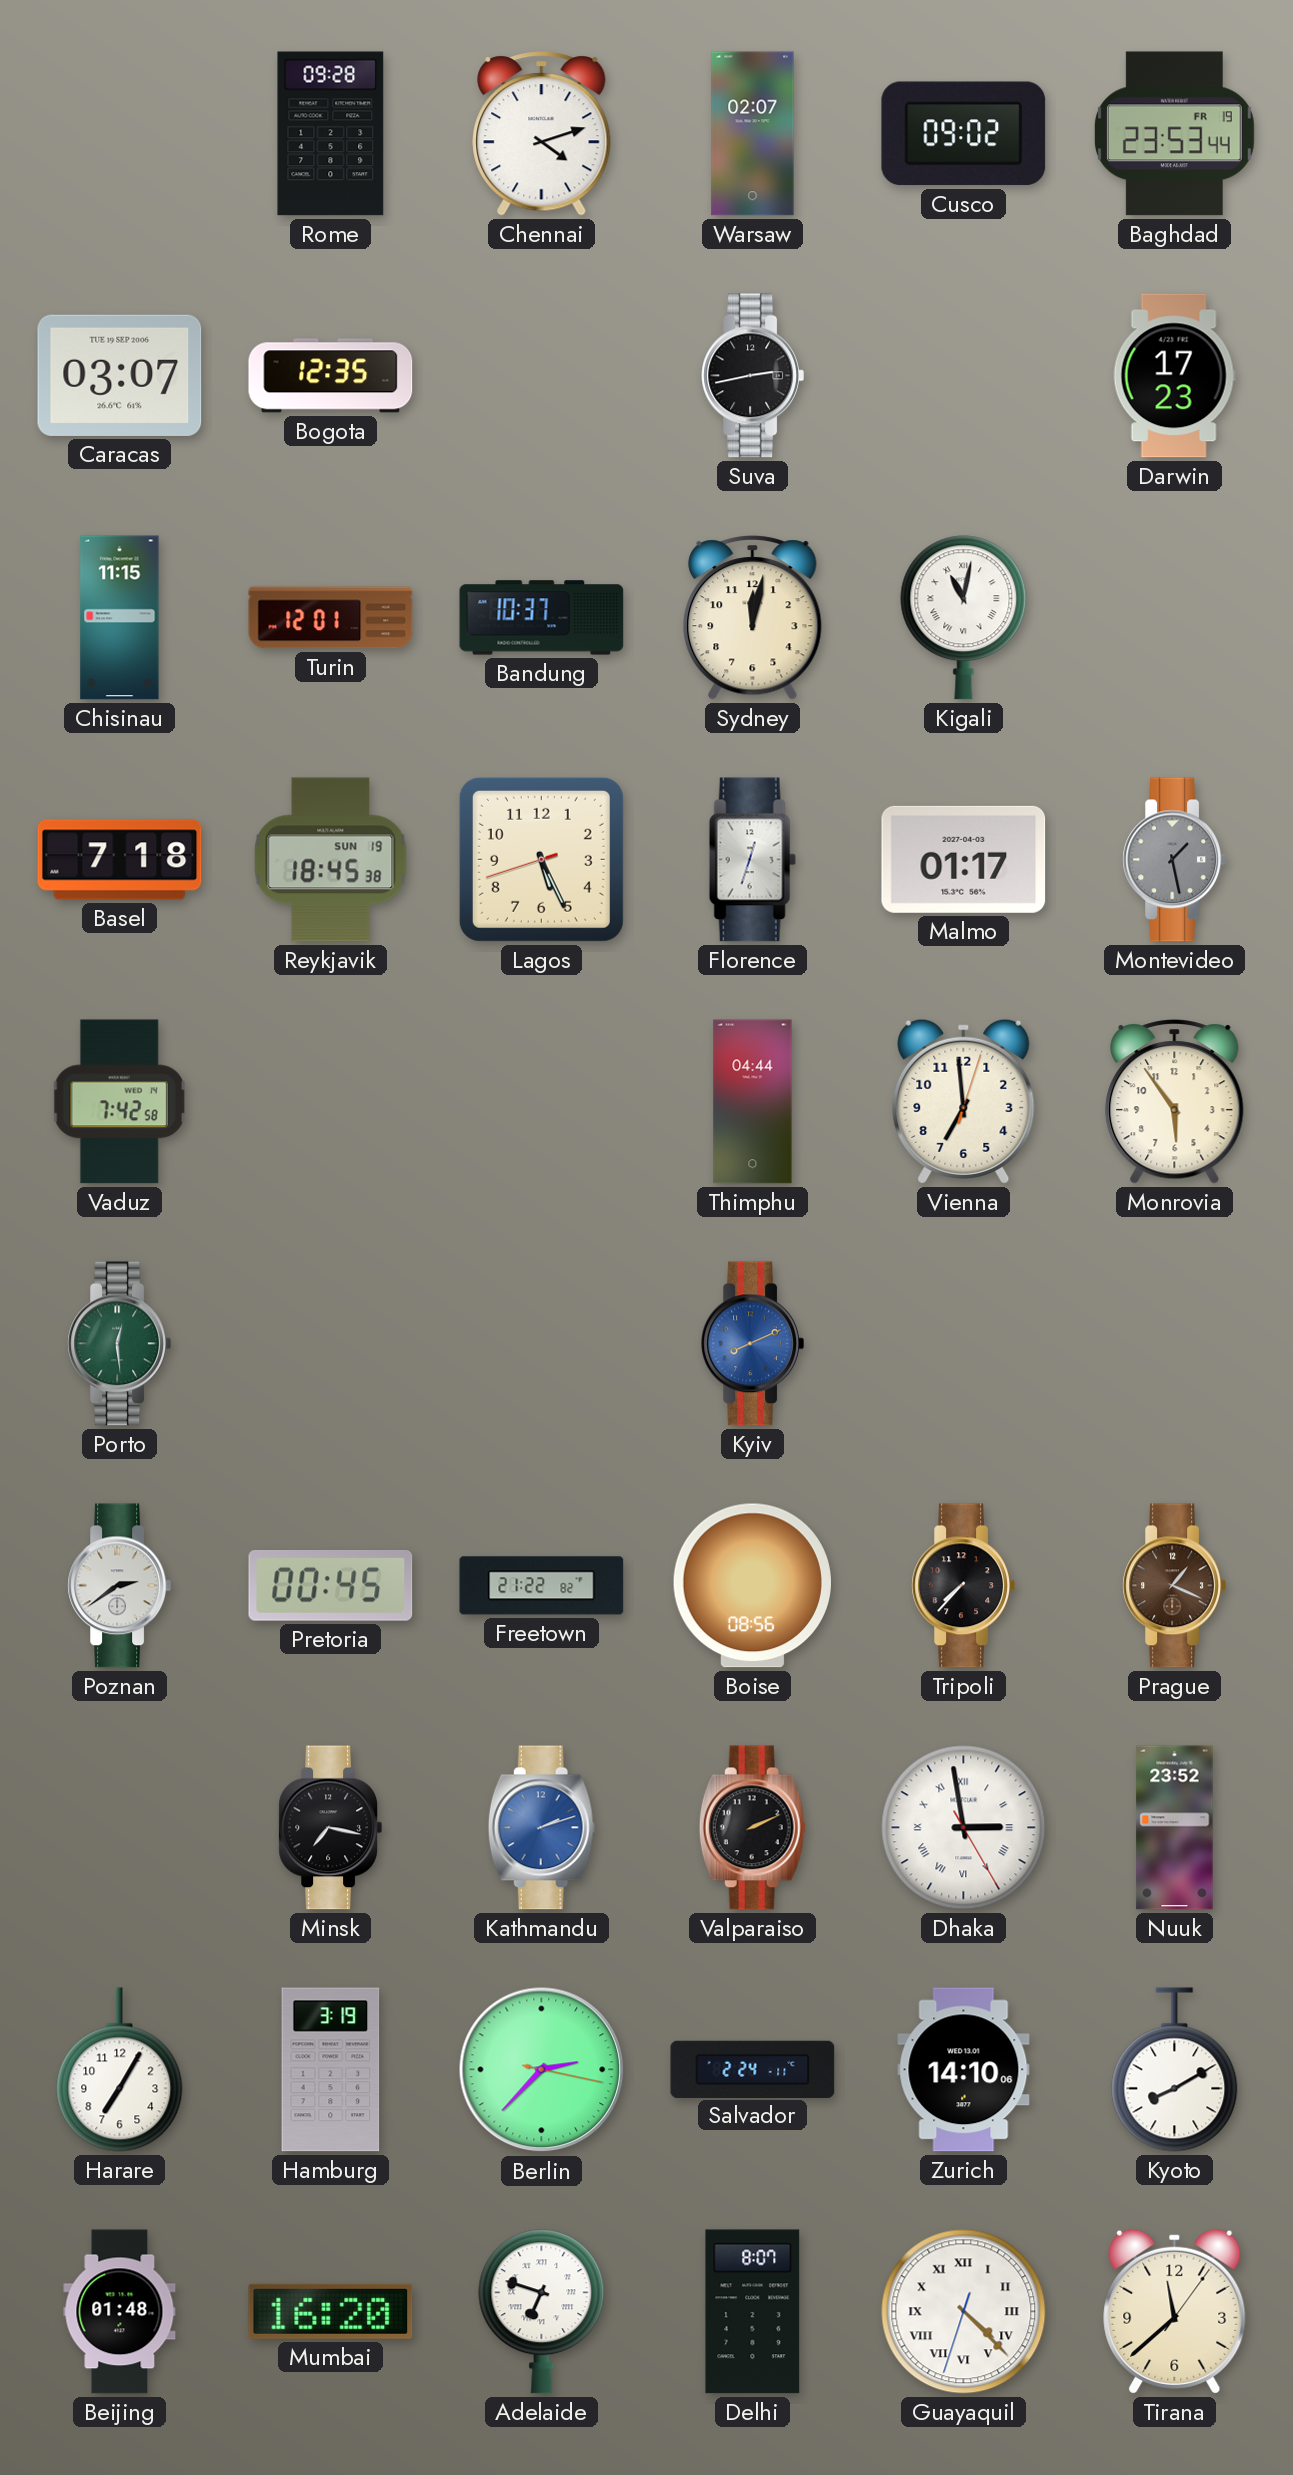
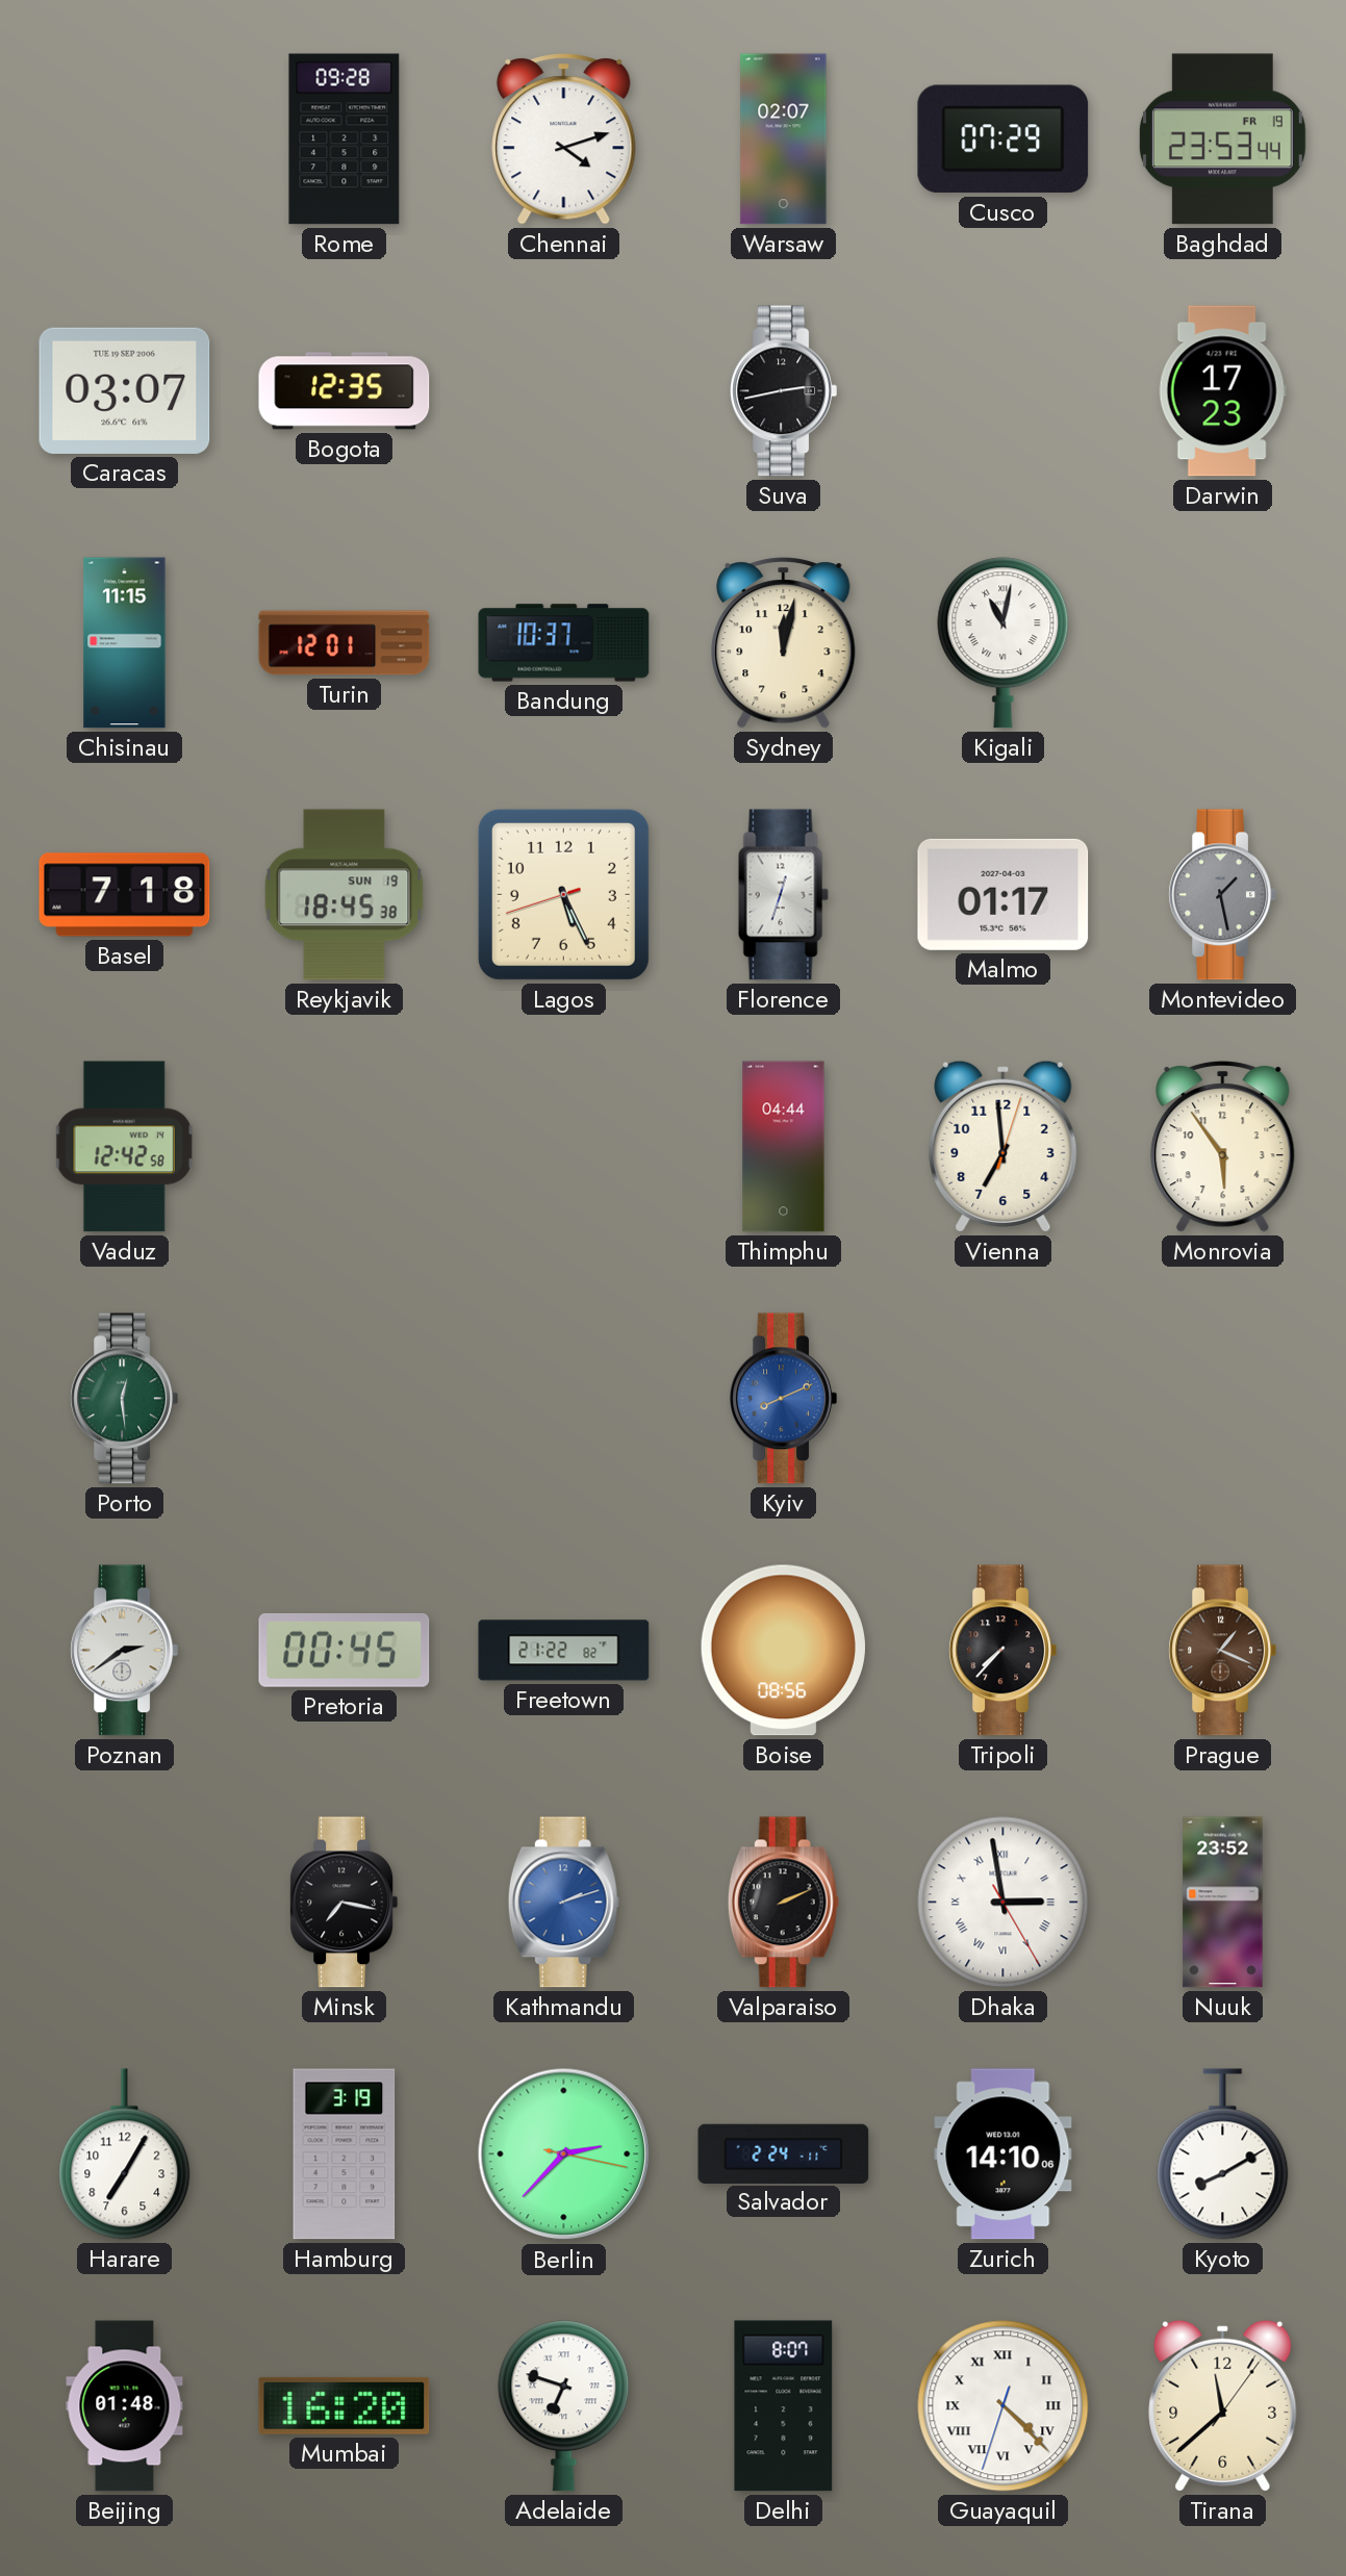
Cusco: 09:02 -> 07:29
Vaduz: 7:42 -> 12:42
